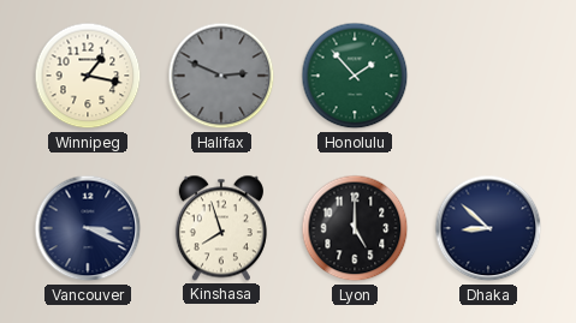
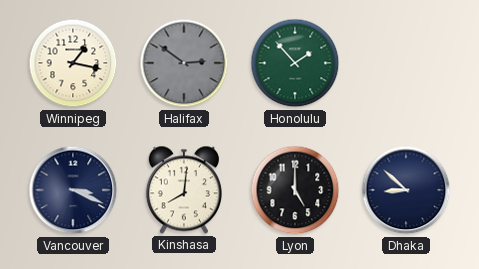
Halifax: 2:49 -> 2:51
Kinshasa: 7:57 -> 8:01
